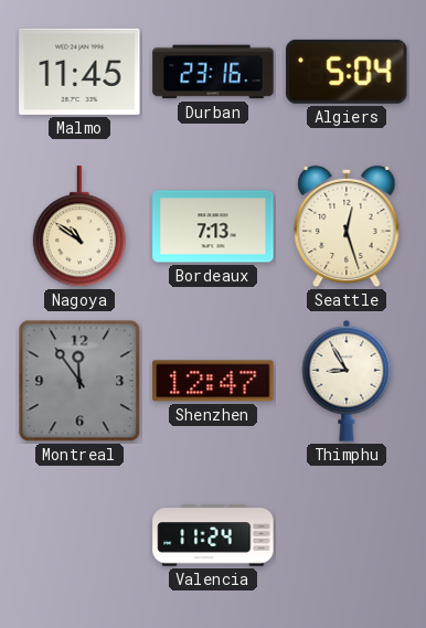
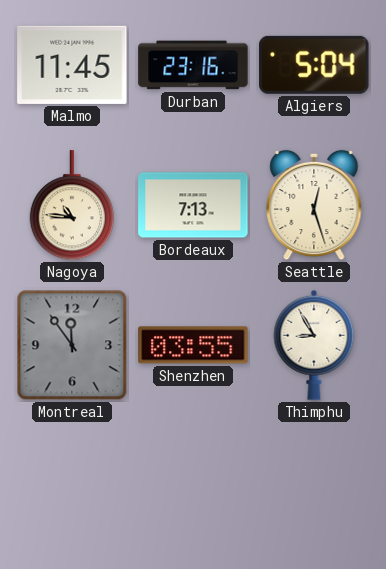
Nagoya: 10:51 -> 10:46
Shenzhen: 12:47 -> 03:55
Valencia: 11:24 -> none
